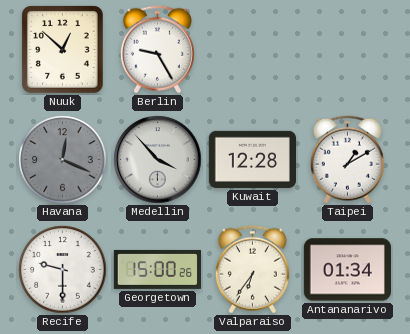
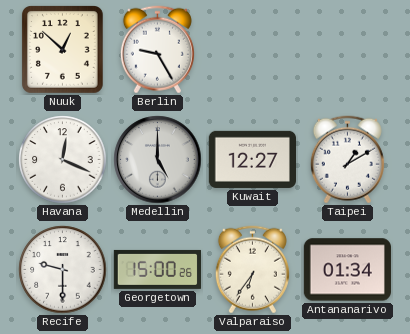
Havana dial: grey -> white
Medellin: 3:53 -> 5:00
Kuwait: 12:28 -> 12:27
